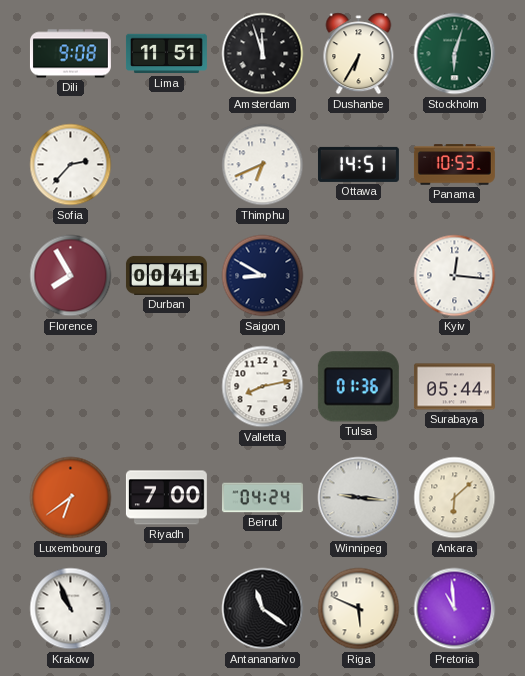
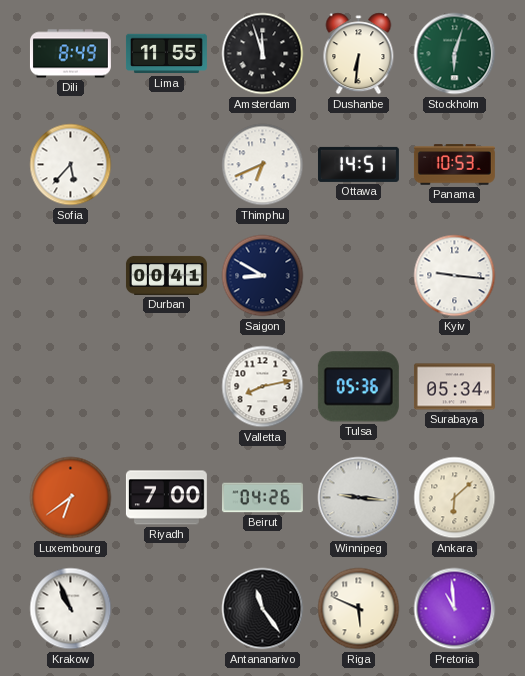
Dili: 9:08 -> 8:49
Lima: 11:51 -> 11:55
Dushanbe: 6:35 -> 6:31
Sofia: 2:37 -> 5:37
Florence: 7:55 -> none
Kyiv: 12:16 -> 9:16
Tulsa: 01:36 -> 05:36
Surabaya: 05:44 -> 05:34
Beirut: 04:24 -> 04:26
Antananarivo: 11:21 -> 11:24
